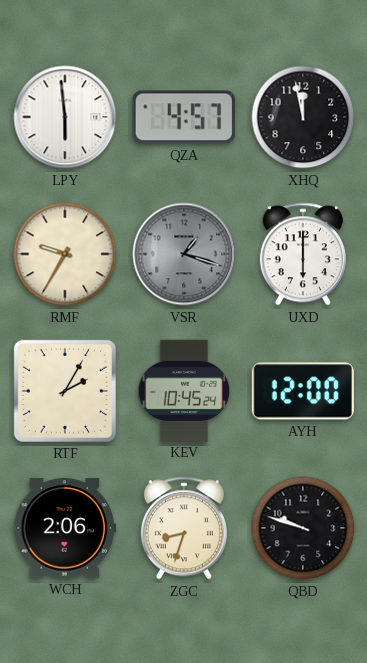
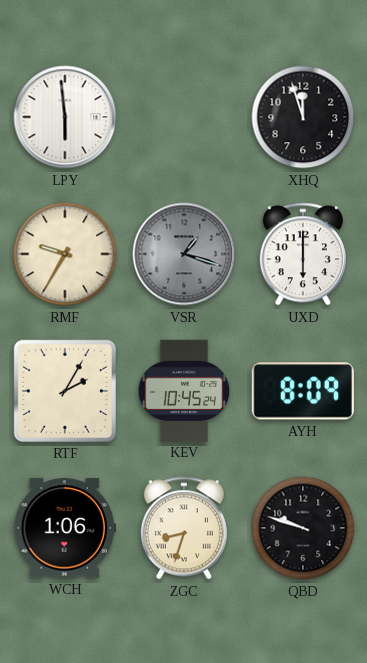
QZA: 4:57 -> none
XHQ: 11:58 -> 11:57
AYH: 12:00 -> 8:09
WCH: 2:06 -> 1:06
